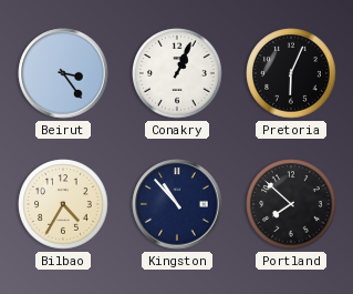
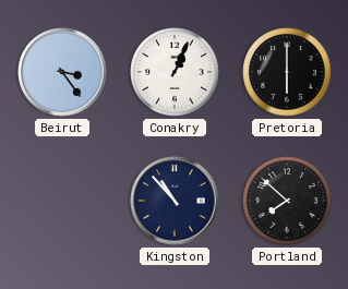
Pretoria: 6:04 -> 6:00
Bilbao: 4:35 -> none
